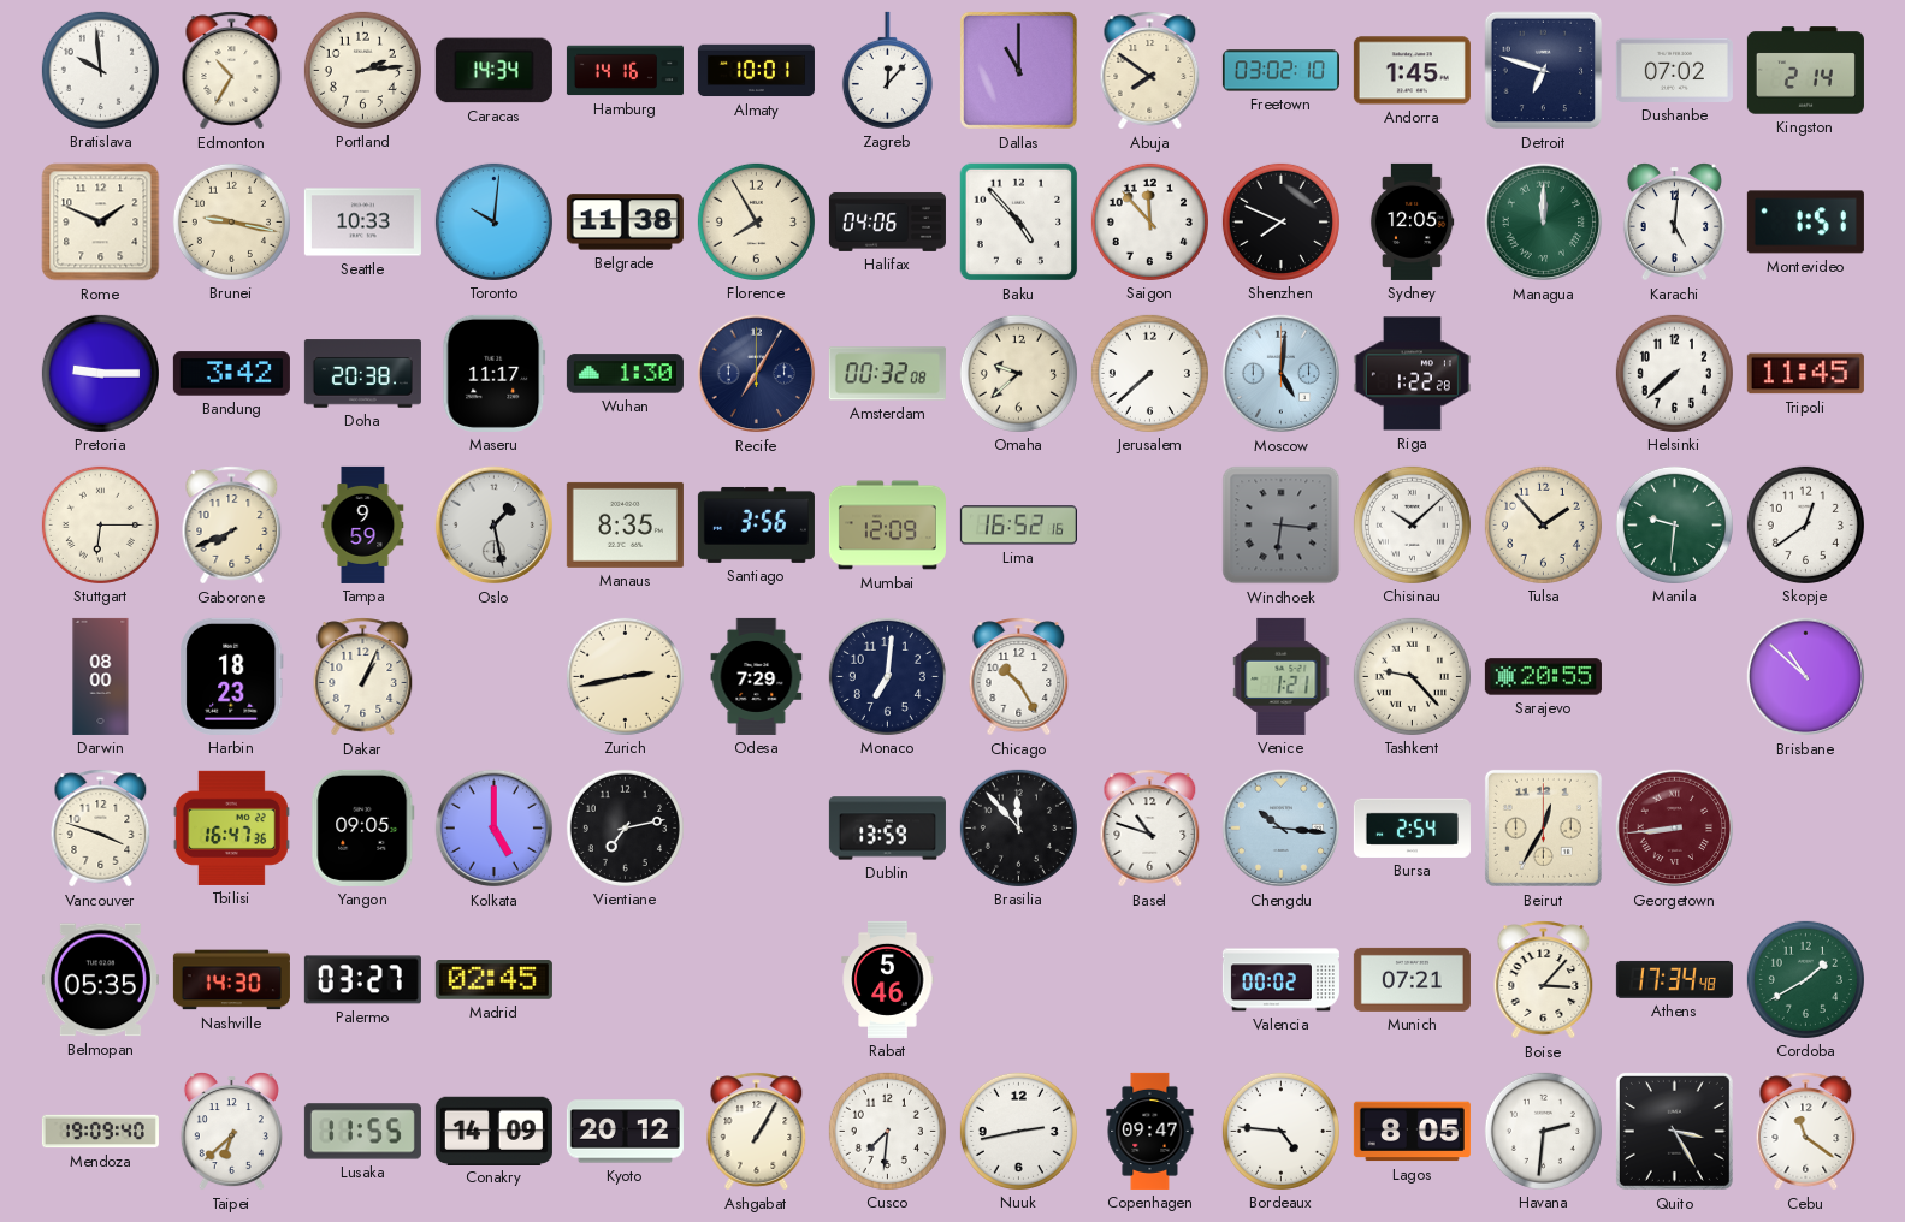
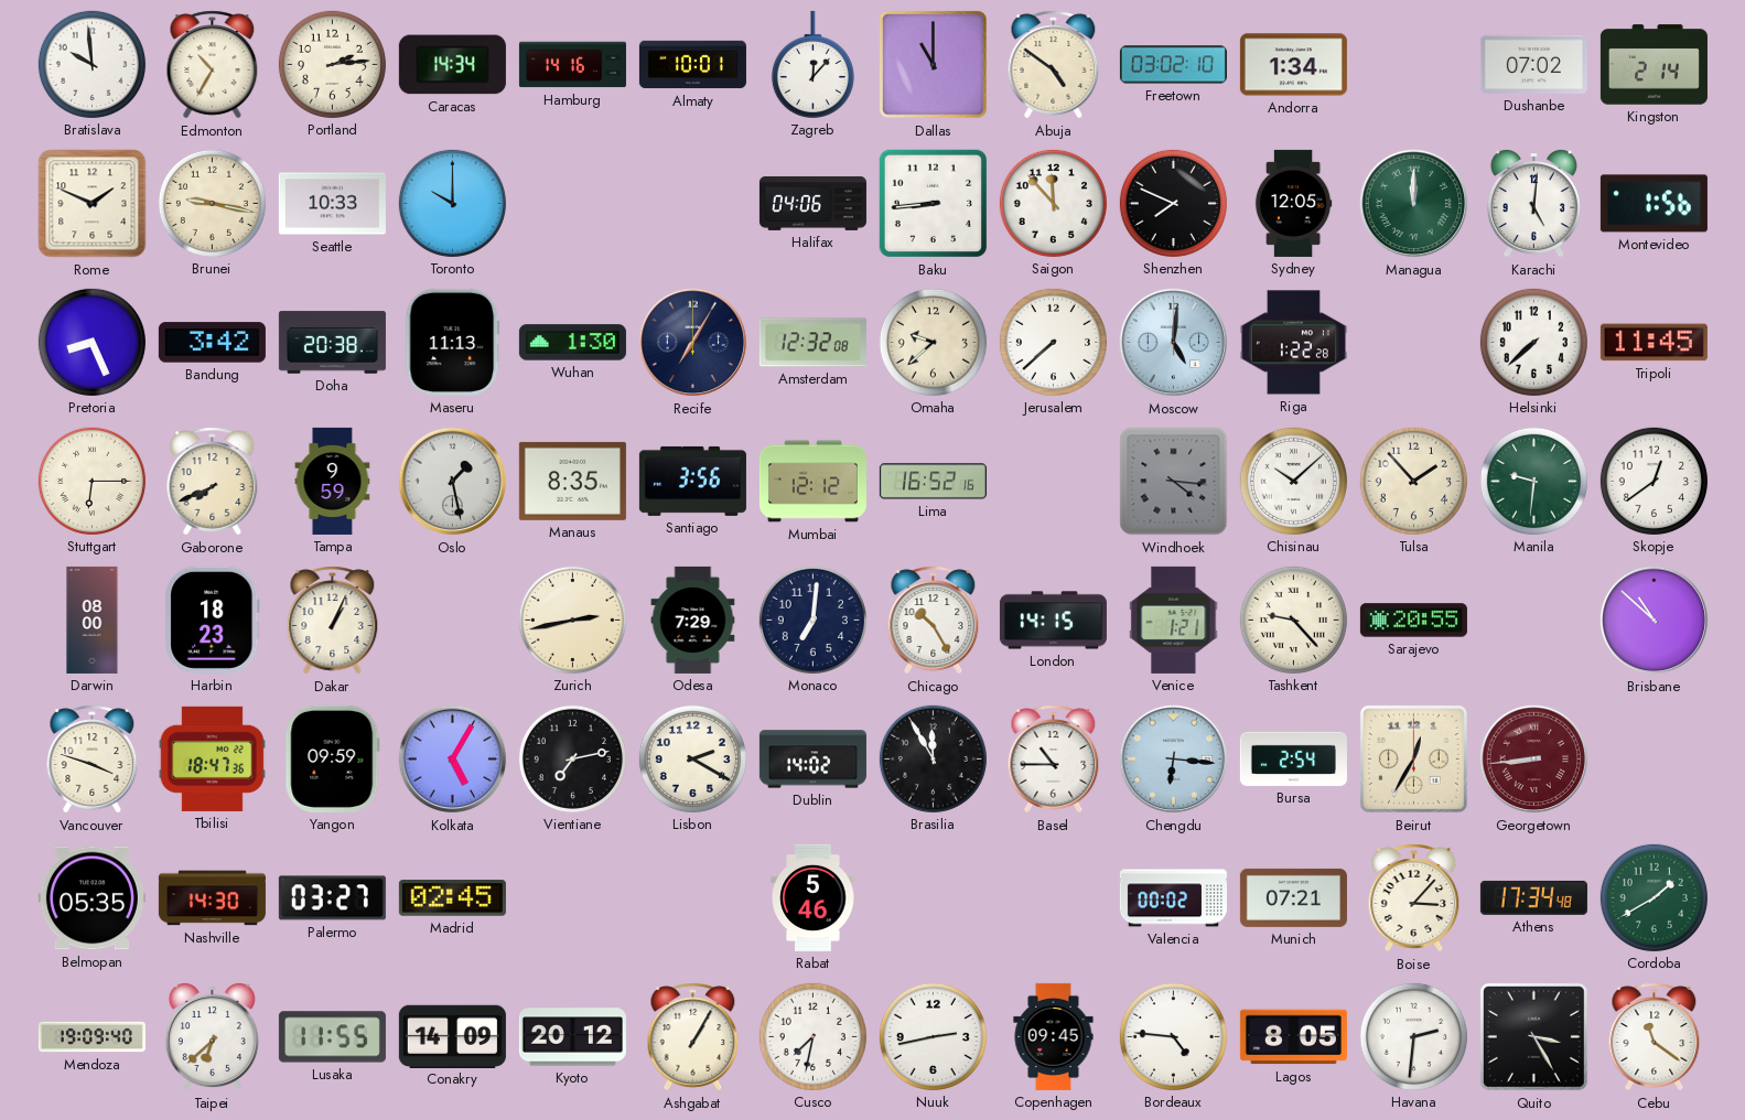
Abuja: 7:51 -> 4:51
Andorra: 1:45 -> 1:34
Detroit: 6:48 -> none
Toronto: 10:01 -> 10:00
Belgrade: 11:38 -> none
Florence: 7:55 -> none
Baku: 4:53 -> 8:44
Montevideo: 1:51 -> 1:56
Pretoria: 9:15 -> 8:26
Maseru: 11:17 -> 11:13
Amsterdam: 00:32 -> 12:32
Mumbai: 12:09 -> 12:12
Windhoek: 6:16 -> 4:16
London: none -> 14:15
Tbilisi: 16:47 -> 18:47
Yangon: 09:05 -> 09:59
Kolkata: 5:00 -> 5:05
Lisbon: none -> 2:20
Dublin: 13:59 -> 14:02
Brasilia: 11:53 -> 11:55
Basel: 10:48 -> 10:45
Chengdu: 10:16 -> 6:16
Cusco: 7:31 -> 7:32
Copenhagen: 09:47 -> 09:45
